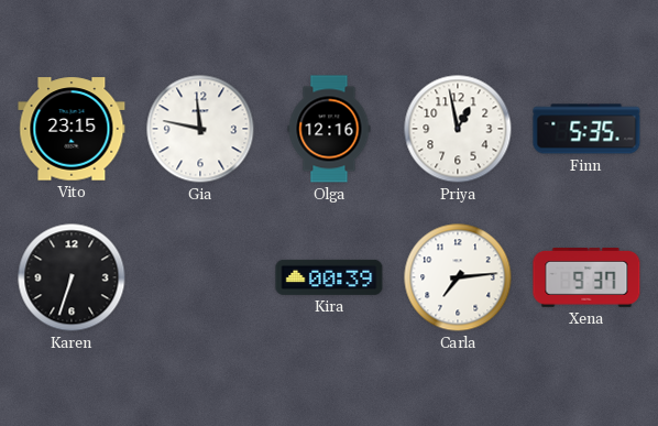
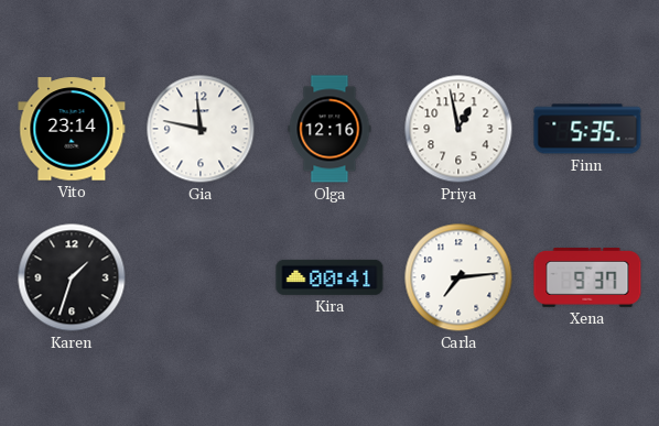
Vito: 23:15 -> 23:14
Karen: 6:33 -> 1:33
Kira: 00:39 -> 00:41
